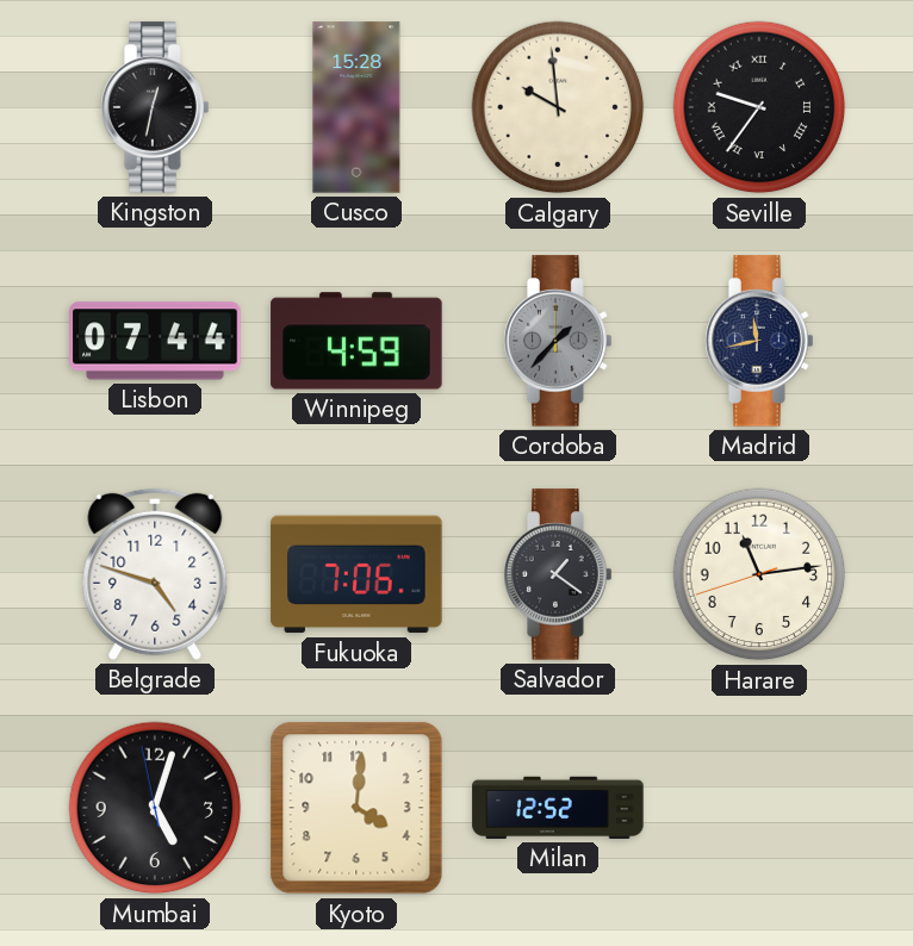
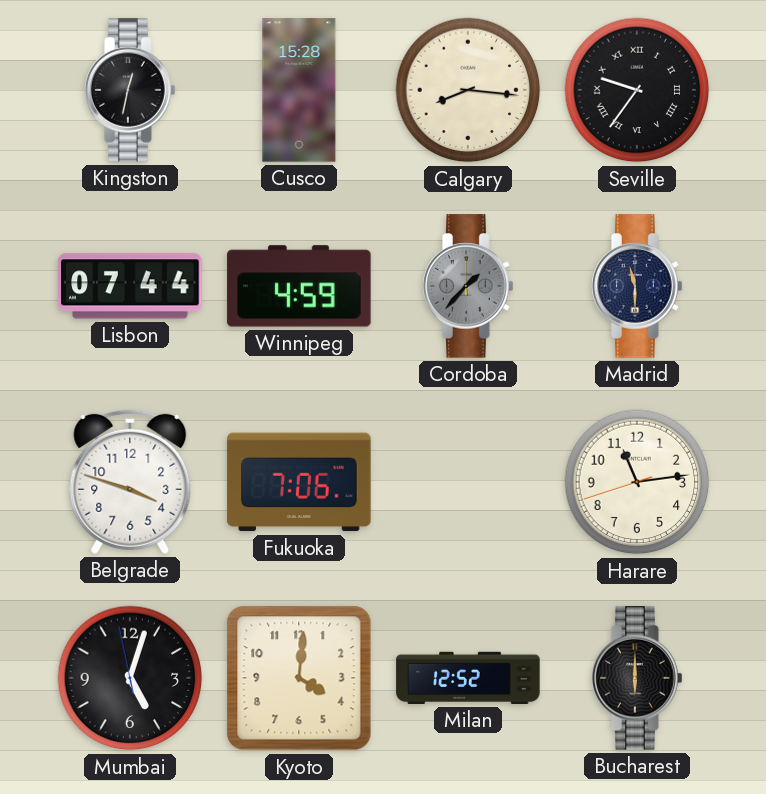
Calgary: 9:59 -> 8:16
Madrid: 11:43 -> 11:30
Belgrade: 4:48 -> 3:48
Salvador: 1:21 -> none
Bucharest: none -> 6:00
